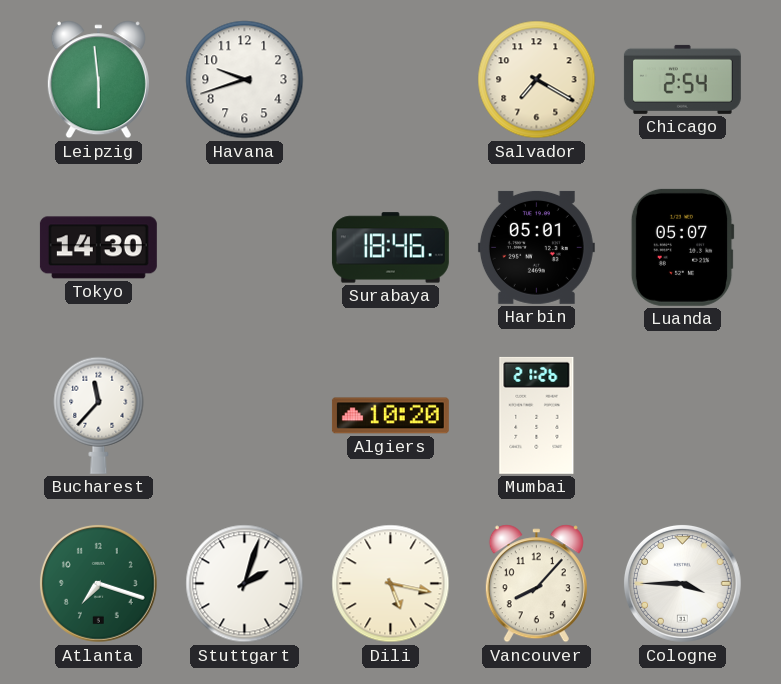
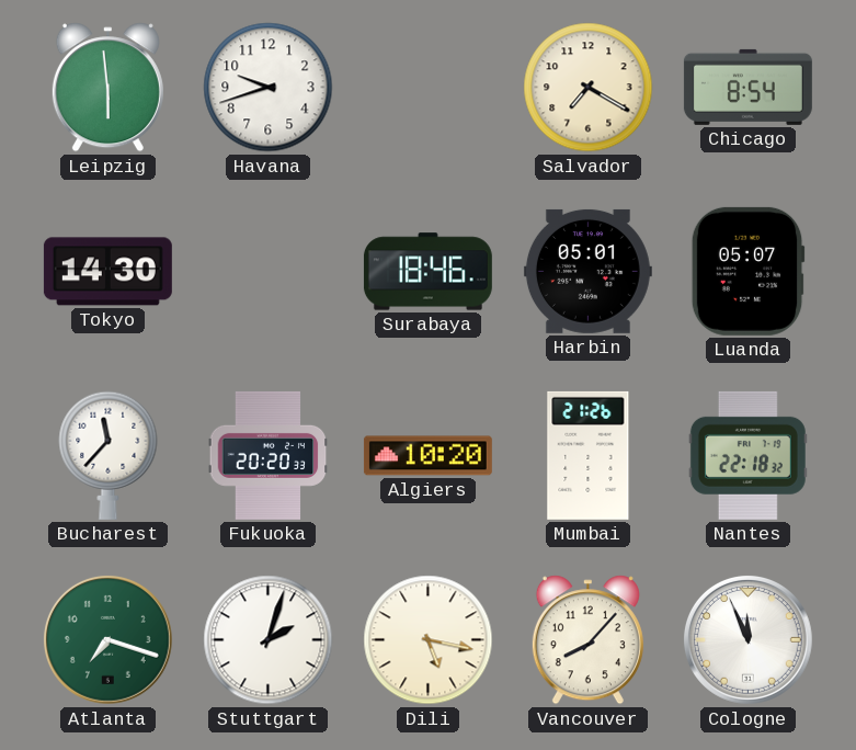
Chicago: 2:54 -> 8:54
Fukuoka: none -> 20:20
Nantes: none -> 22:18
Cologne: 3:45 -> 11:56
